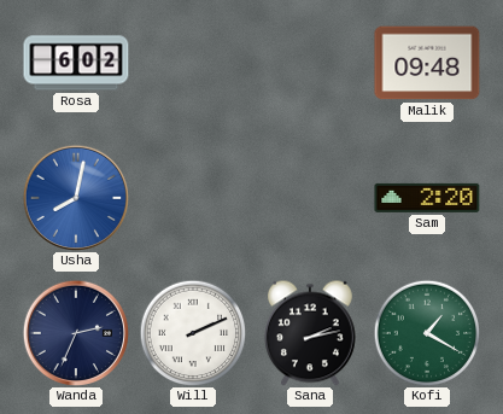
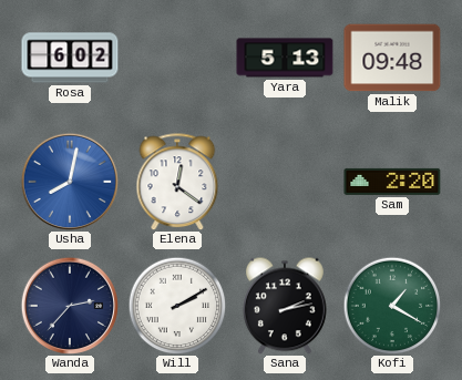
Yara: none -> 5:13
Elena: none -> 12:21
Wanda: 2:34 -> 2:37
Will: 2:11 -> 2:10
